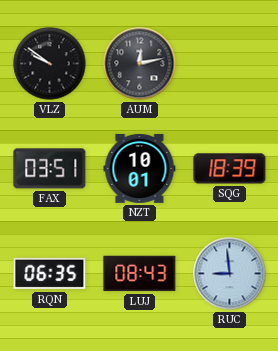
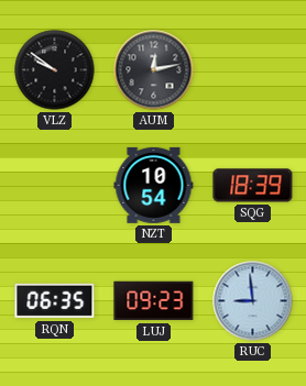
FAX: 03:51 -> none
NZT: 10:01 -> 10:54
LUJ: 08:43 -> 09:23
